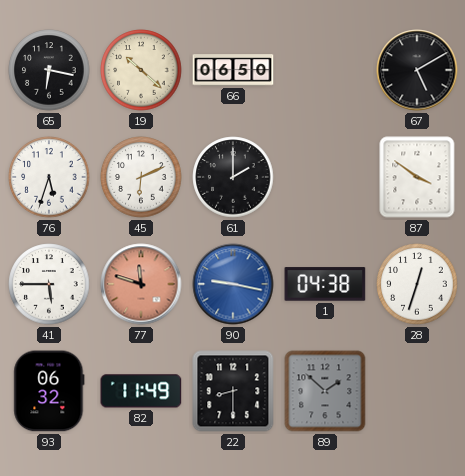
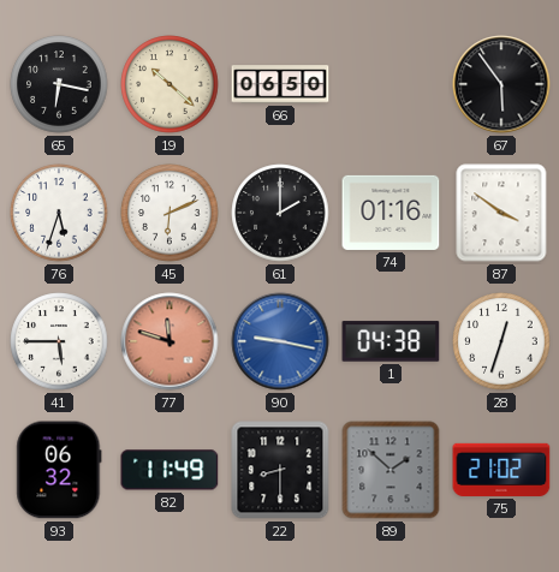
67: 5:10 -> 5:54
74: none -> 01:16
75: none -> 21:02
